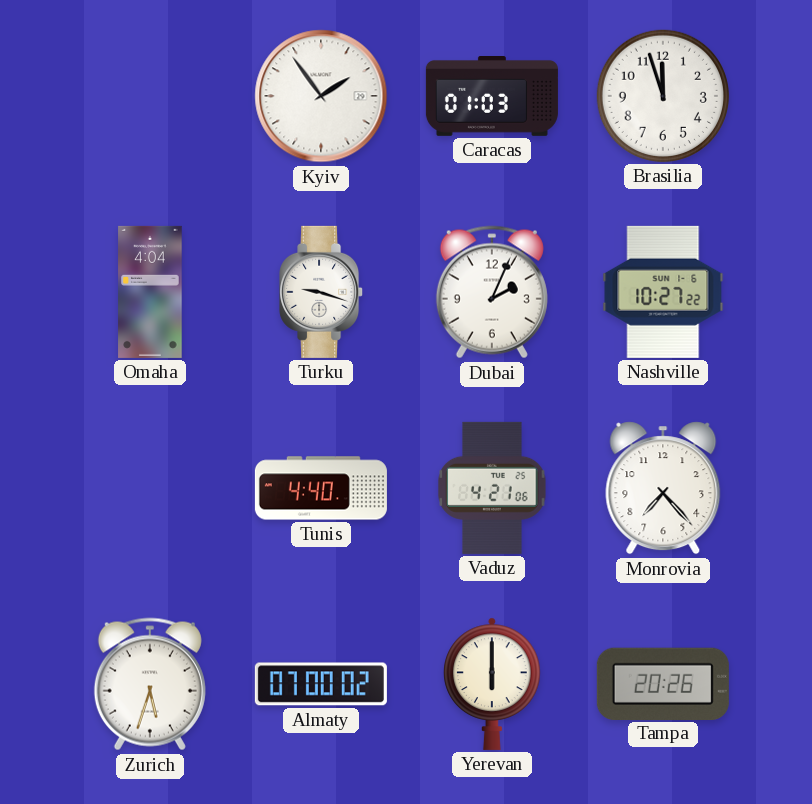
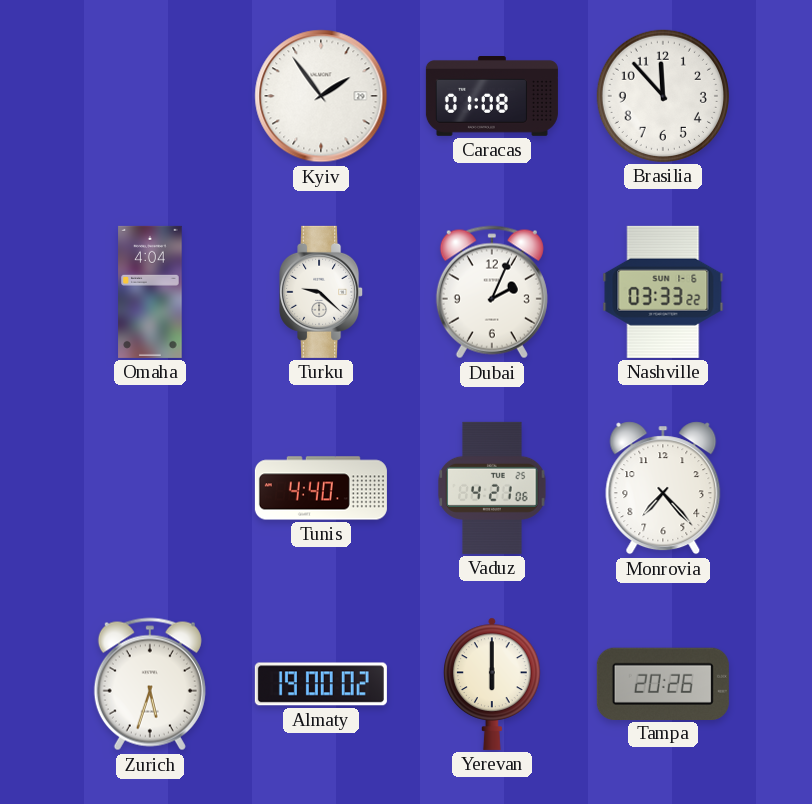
Caracas: 01:03 -> 01:08
Brasilia: 11:57 -> 11:53
Turku: 9:18 -> 9:22
Nashville: 10:27 -> 03:33
Almaty: 07:00 -> 19:00
